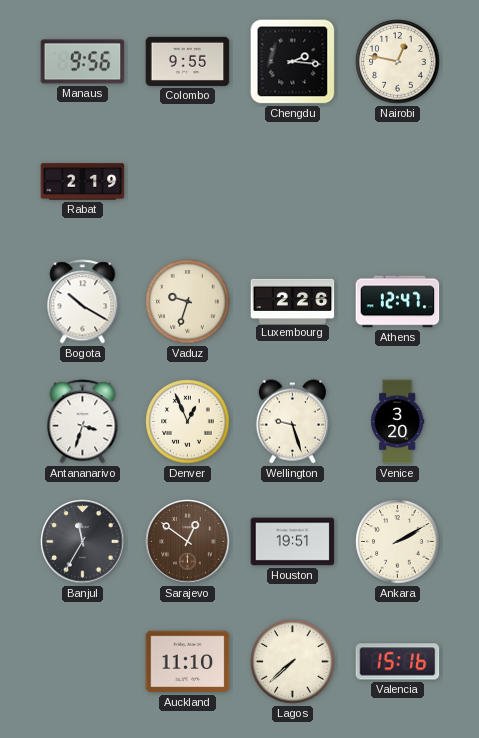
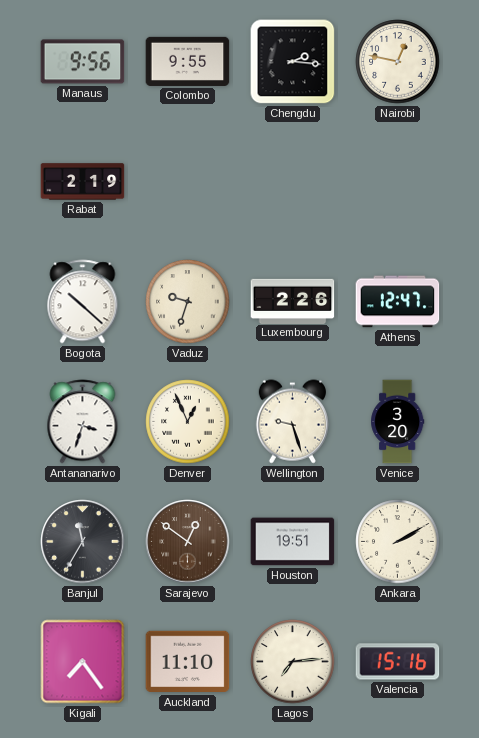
Bogota: 10:20 -> 10:22
Kigali: none -> 7:24
Lagos: 7:38 -> 7:14
